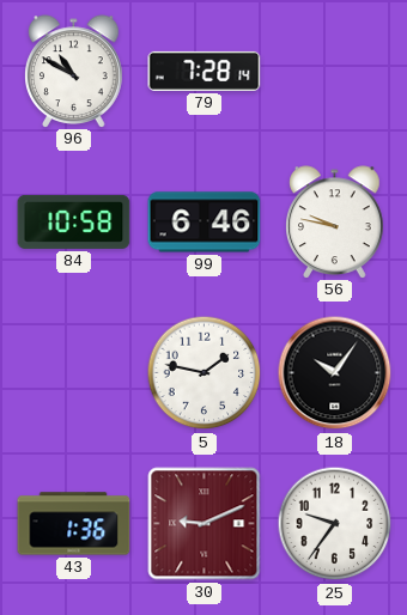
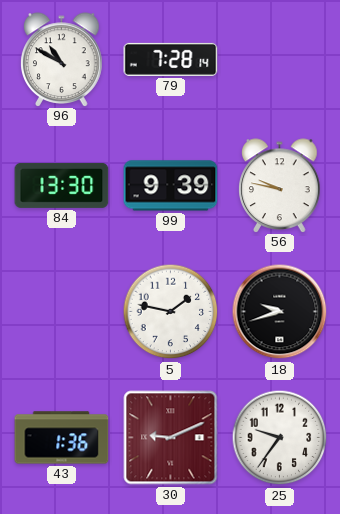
84: 10:58 -> 13:30
99: 6:46 -> 9:39
18: 10:06 -> 9:42
